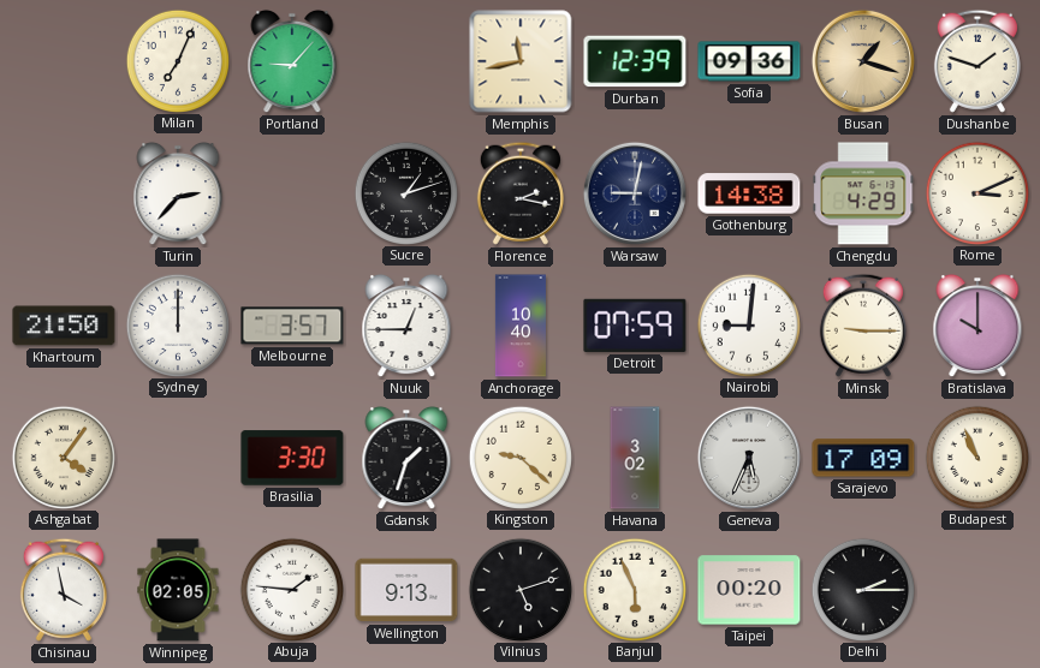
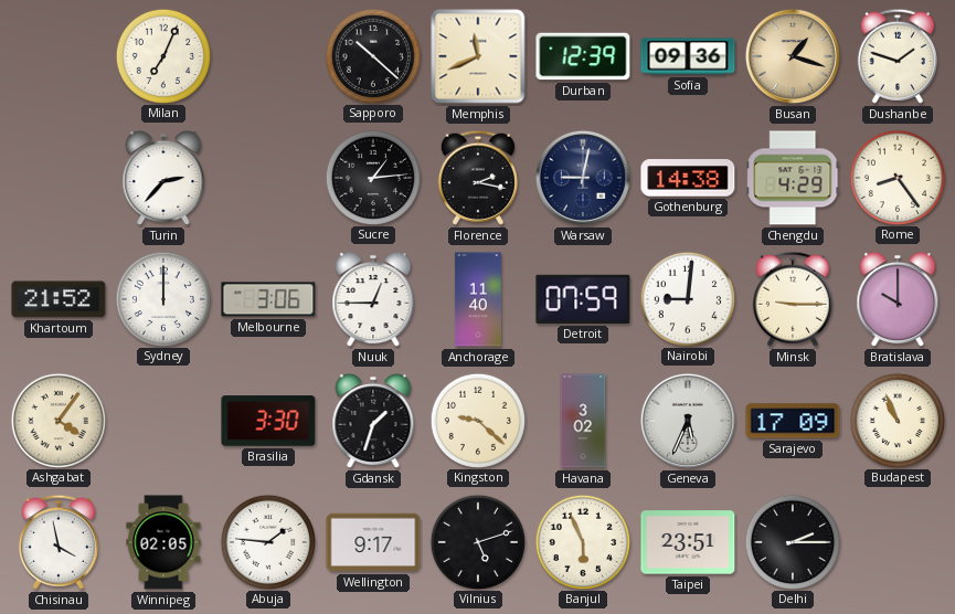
Portland: 9:07 -> none
Sapporo: none -> 10:22
Memphis: 11:43 -> 11:41
Sucre: 1:12 -> 1:14
Rome: 3:11 -> 8:24
Khartoum: 21:50 -> 21:52
Melbourne: 3:57 -> 3:06
Anchorage: 10:40 -> 11:40
Wellington: 9:13 -> 9:17
Taipei: 00:20 -> 23:51
